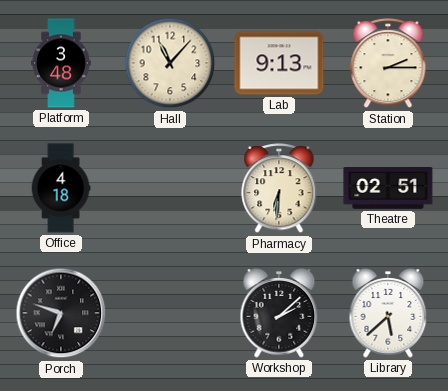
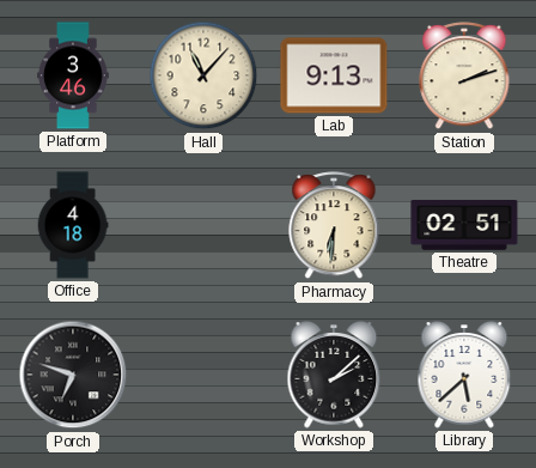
Platform: 3:48 -> 3:46
Station: 2:15 -> 2:12
